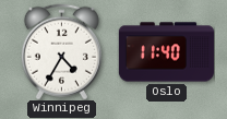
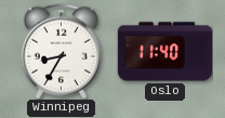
Winnipeg: 4:35 -> 8:35
